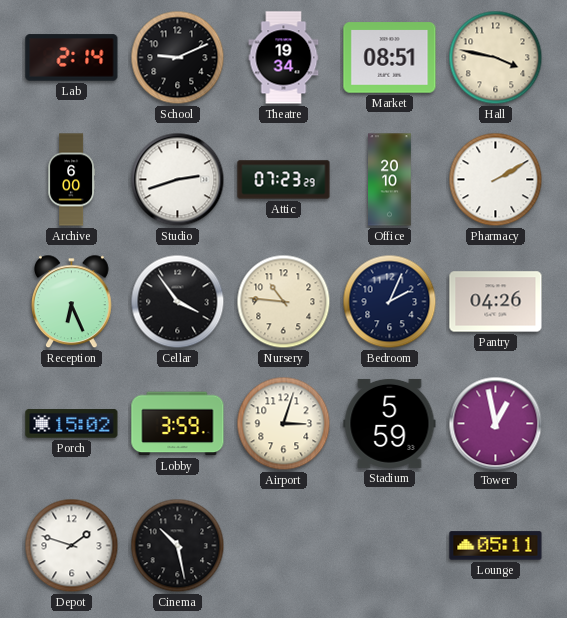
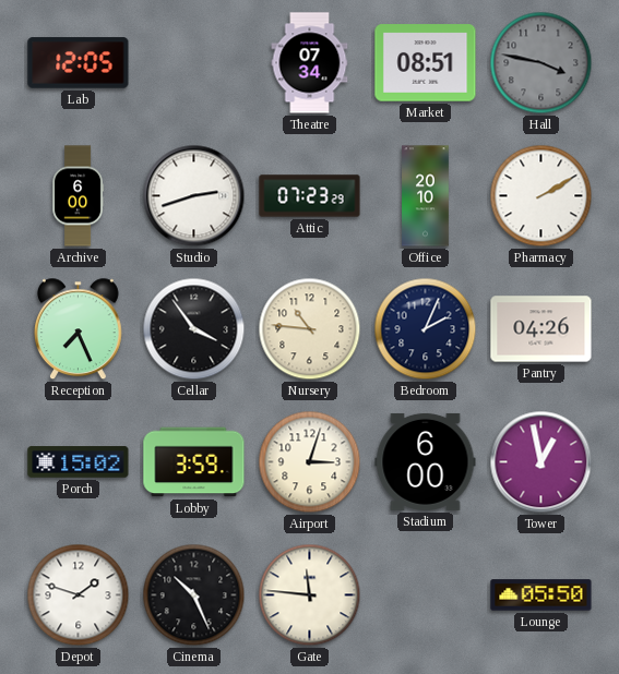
Lab: 2:14 -> 12:05
School: 9:11 -> none
Theatre: 19:34 -> 07:34
Hall dial: cream -> grey
Reception: 6:26 -> 7:26
Stadium: 5:59 -> 6:00
Cinema: 10:28 -> 10:26
Gate: none -> 11:46
Lounge: 05:11 -> 05:50
